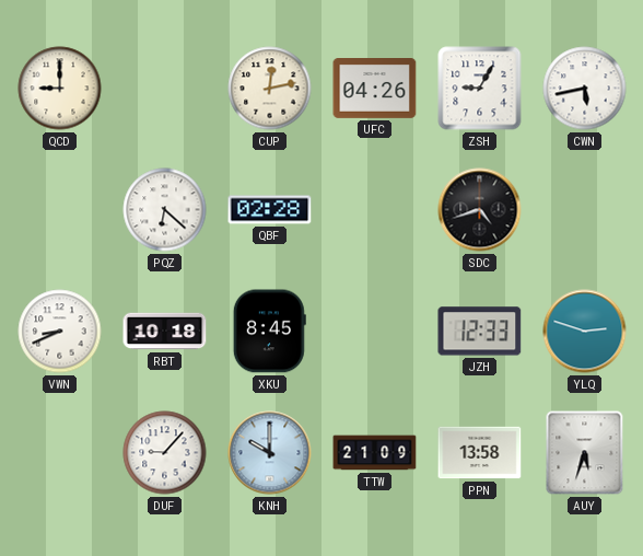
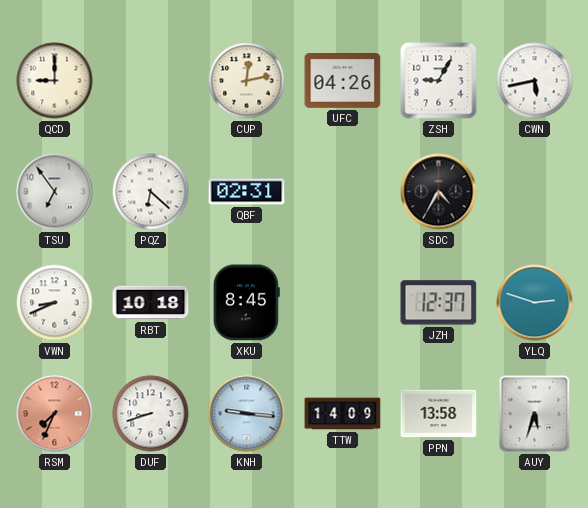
TSU: none -> 6:54
QBF: 02:28 -> 02:31
SDC: 4:42 -> 4:35
JZH: 12:33 -> 12:37
RSM: none -> 7:34
DUF: 9:07 -> 8:42
KNH: 10:00 -> 9:16
TTW: 21:09 -> 14:09
